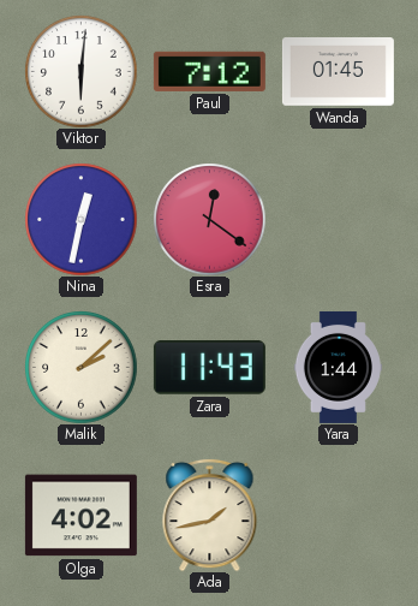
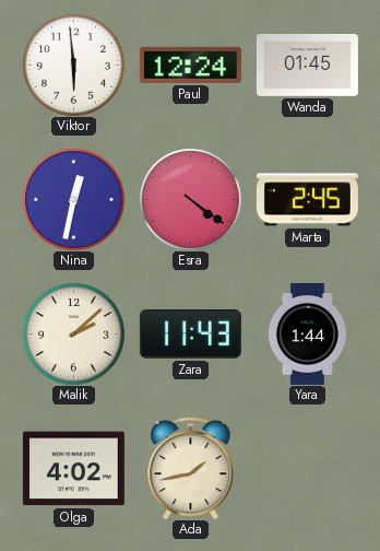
Viktor: 6:01 -> 5:59
Paul: 7:12 -> 12:24
Esra: 12:21 -> 4:21
Marta: none -> 2:45
